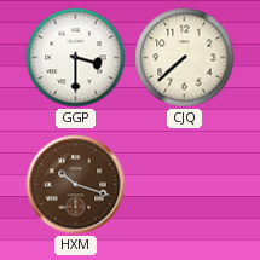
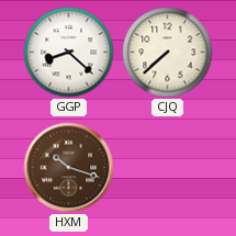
GGP: 3:30 -> 8:22
